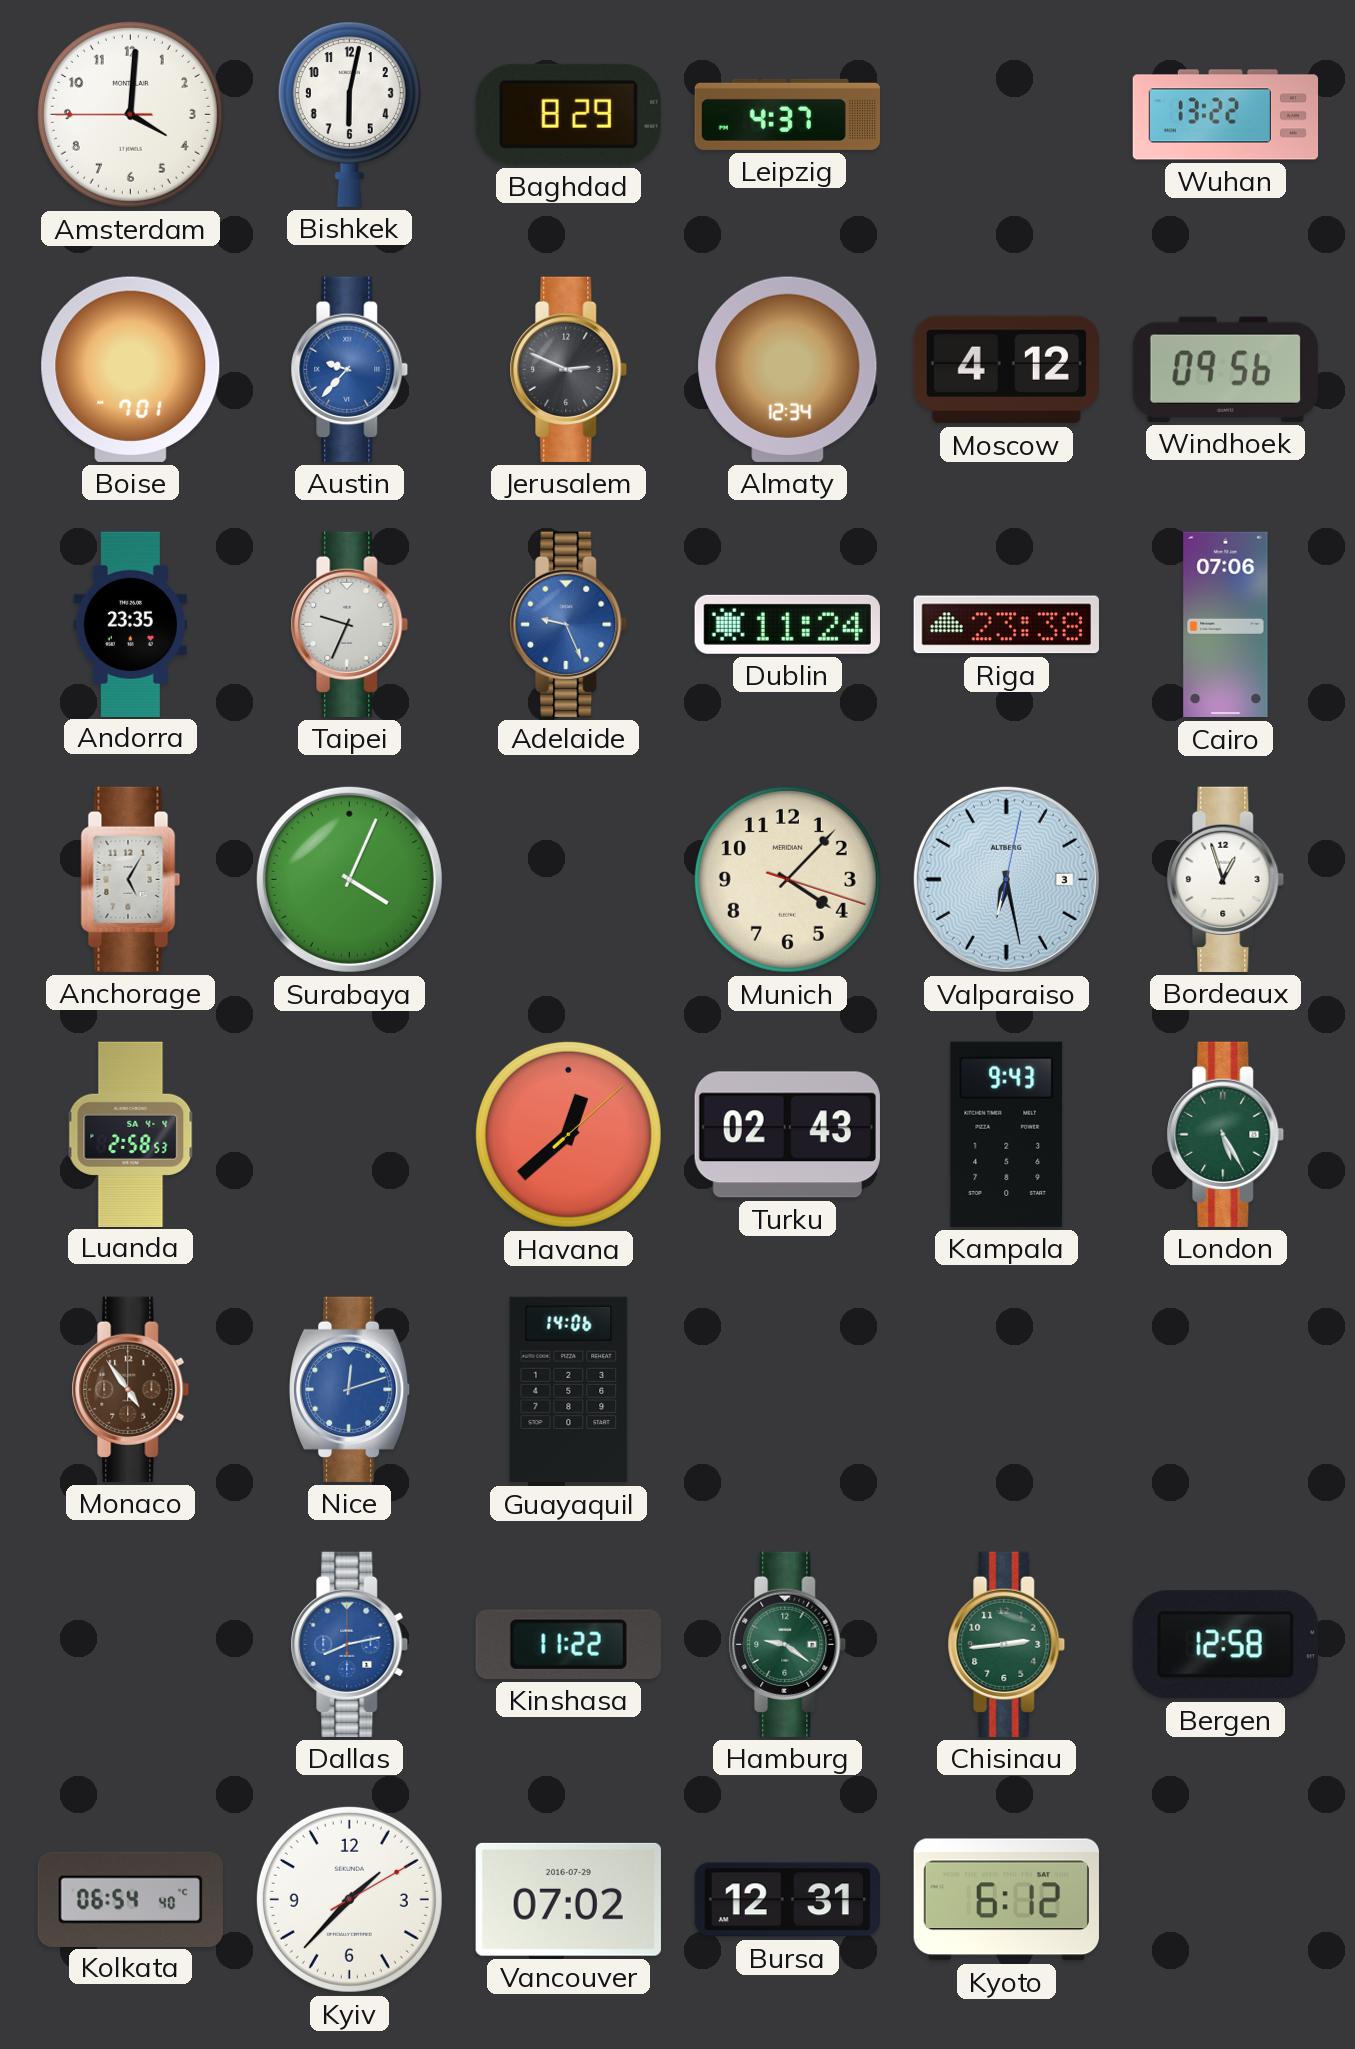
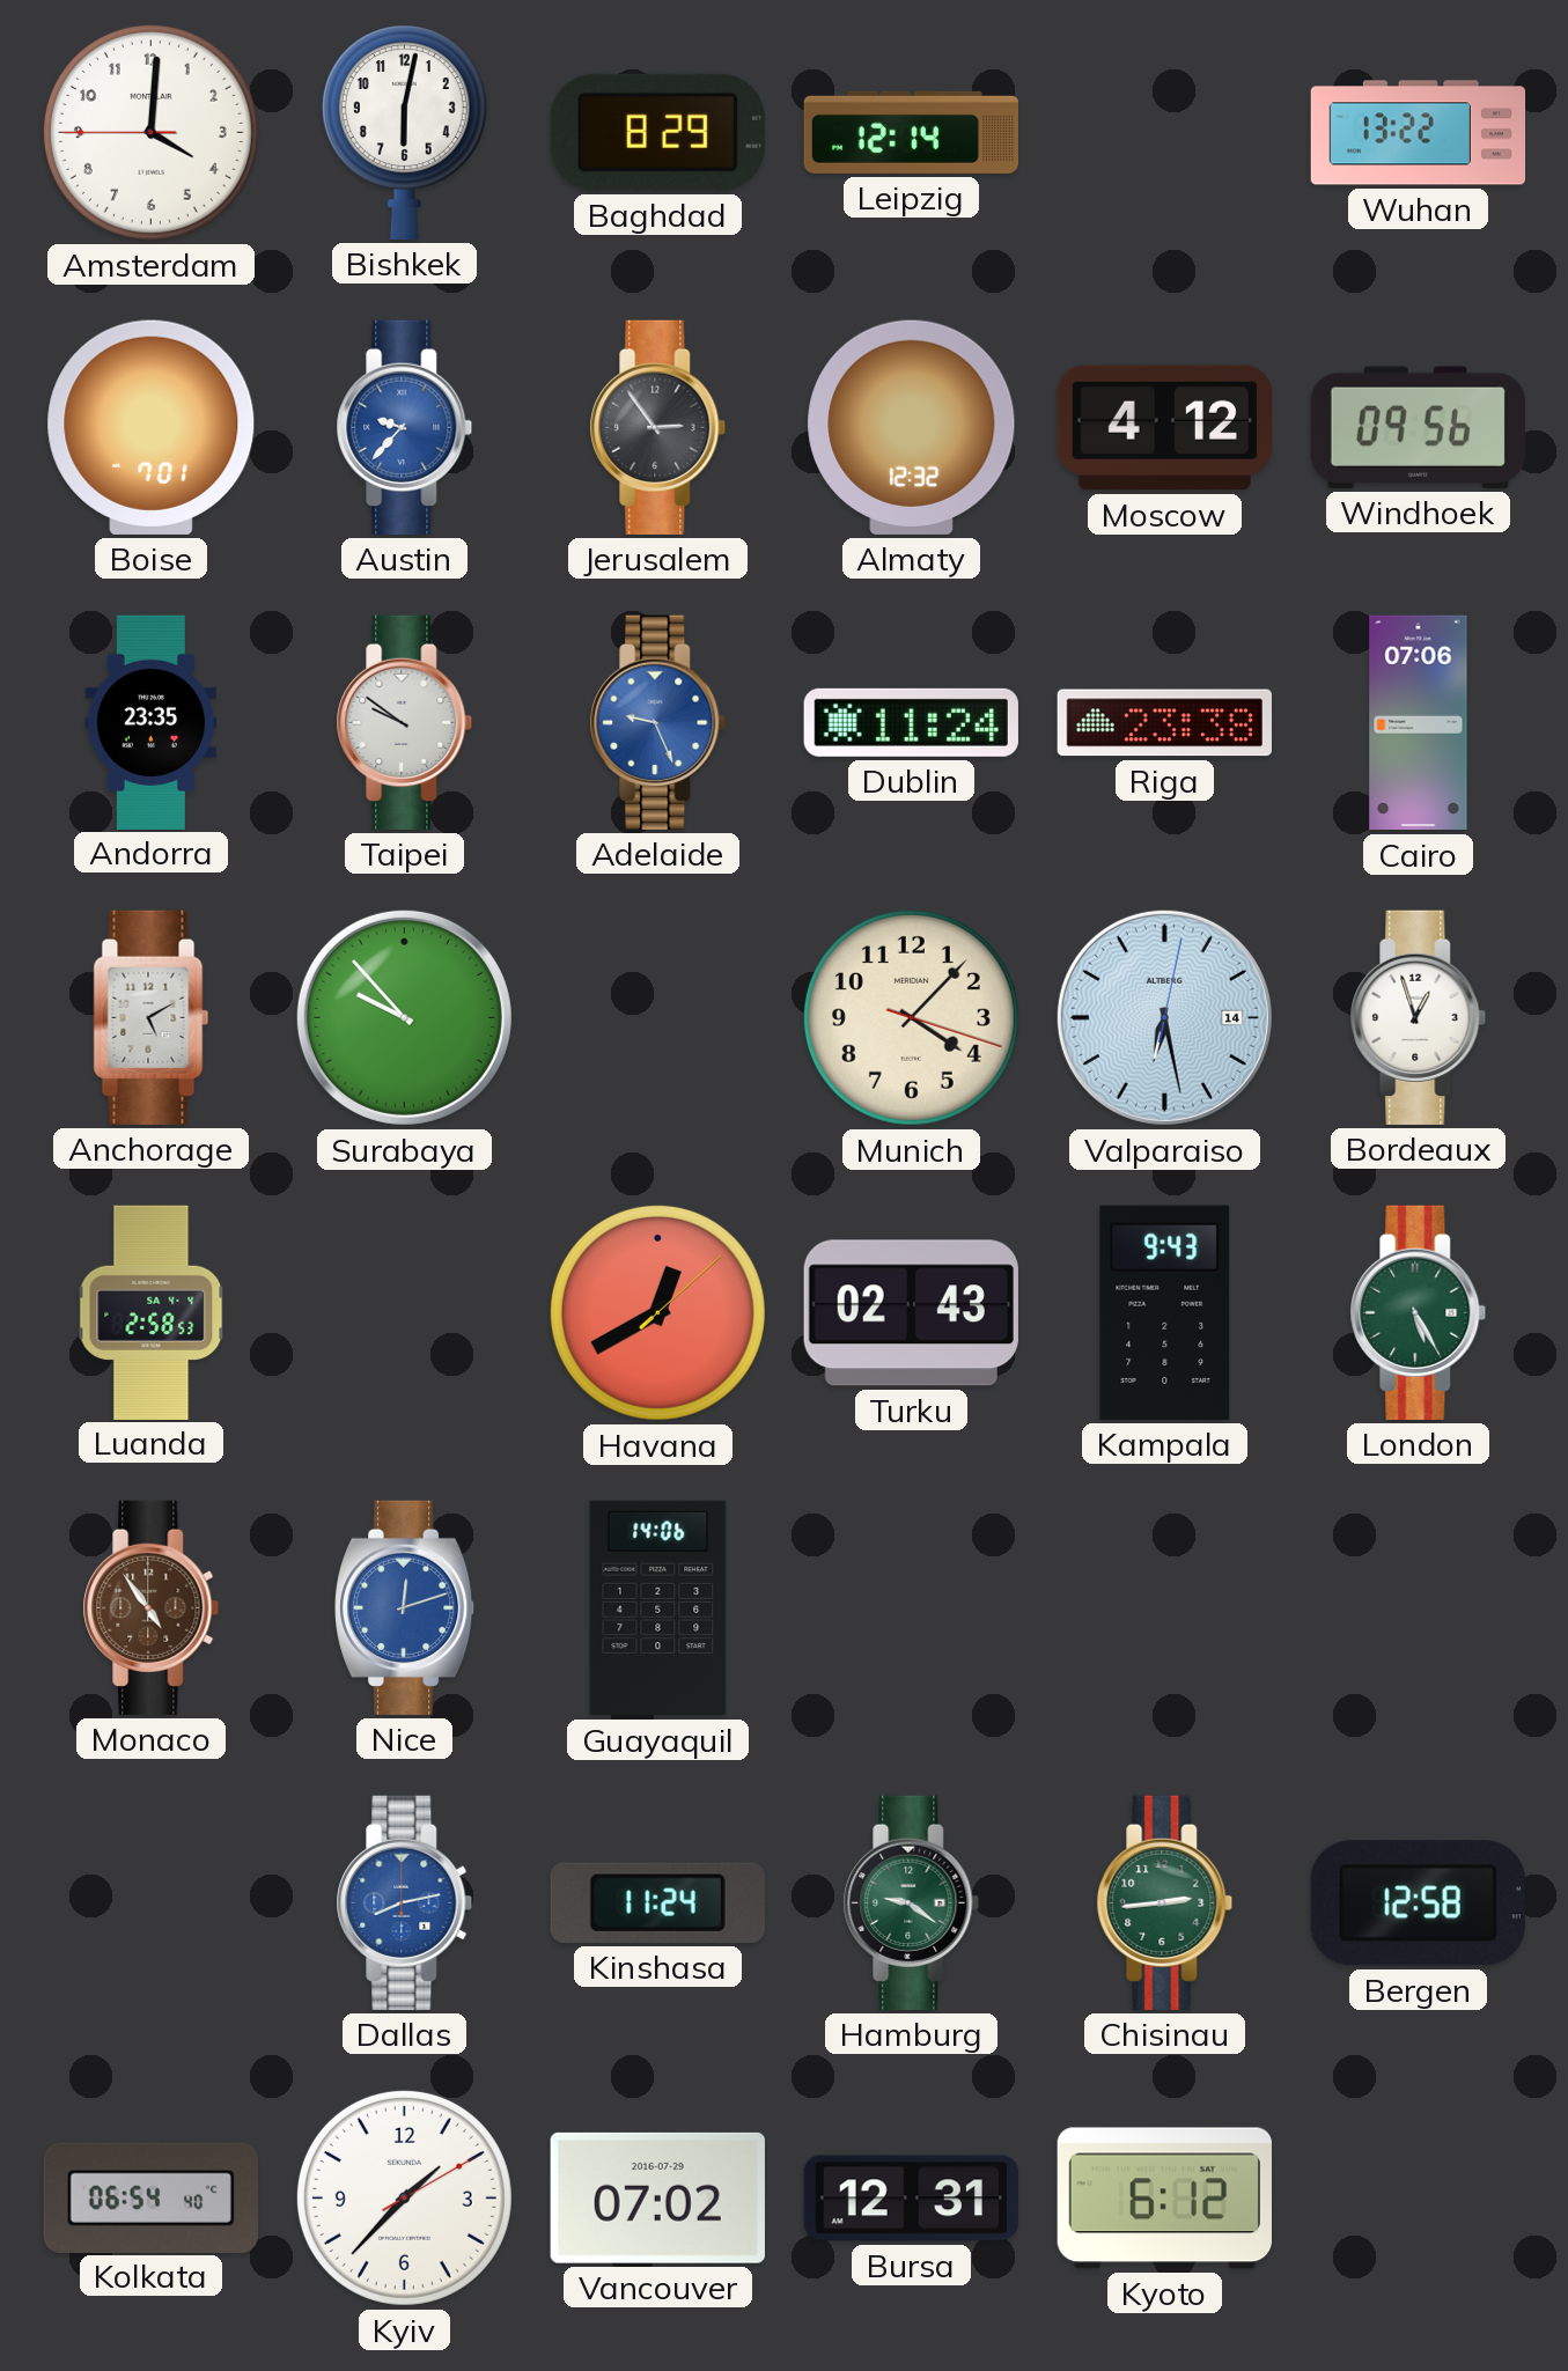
Leipzig: 4:37 -> 12:14
Jerusalem: 2:49 -> 2:54
Almaty: 12:34 -> 12:32
Taipei: 9:34 -> 9:51
Anchorage: 5:05 -> 5:10
Surabaya: 4:04 -> 9:53
Valparaiso date: 3 -> 14
Havana: 12:38 -> 12:40
Kinshasa: 11:22 -> 11:24
